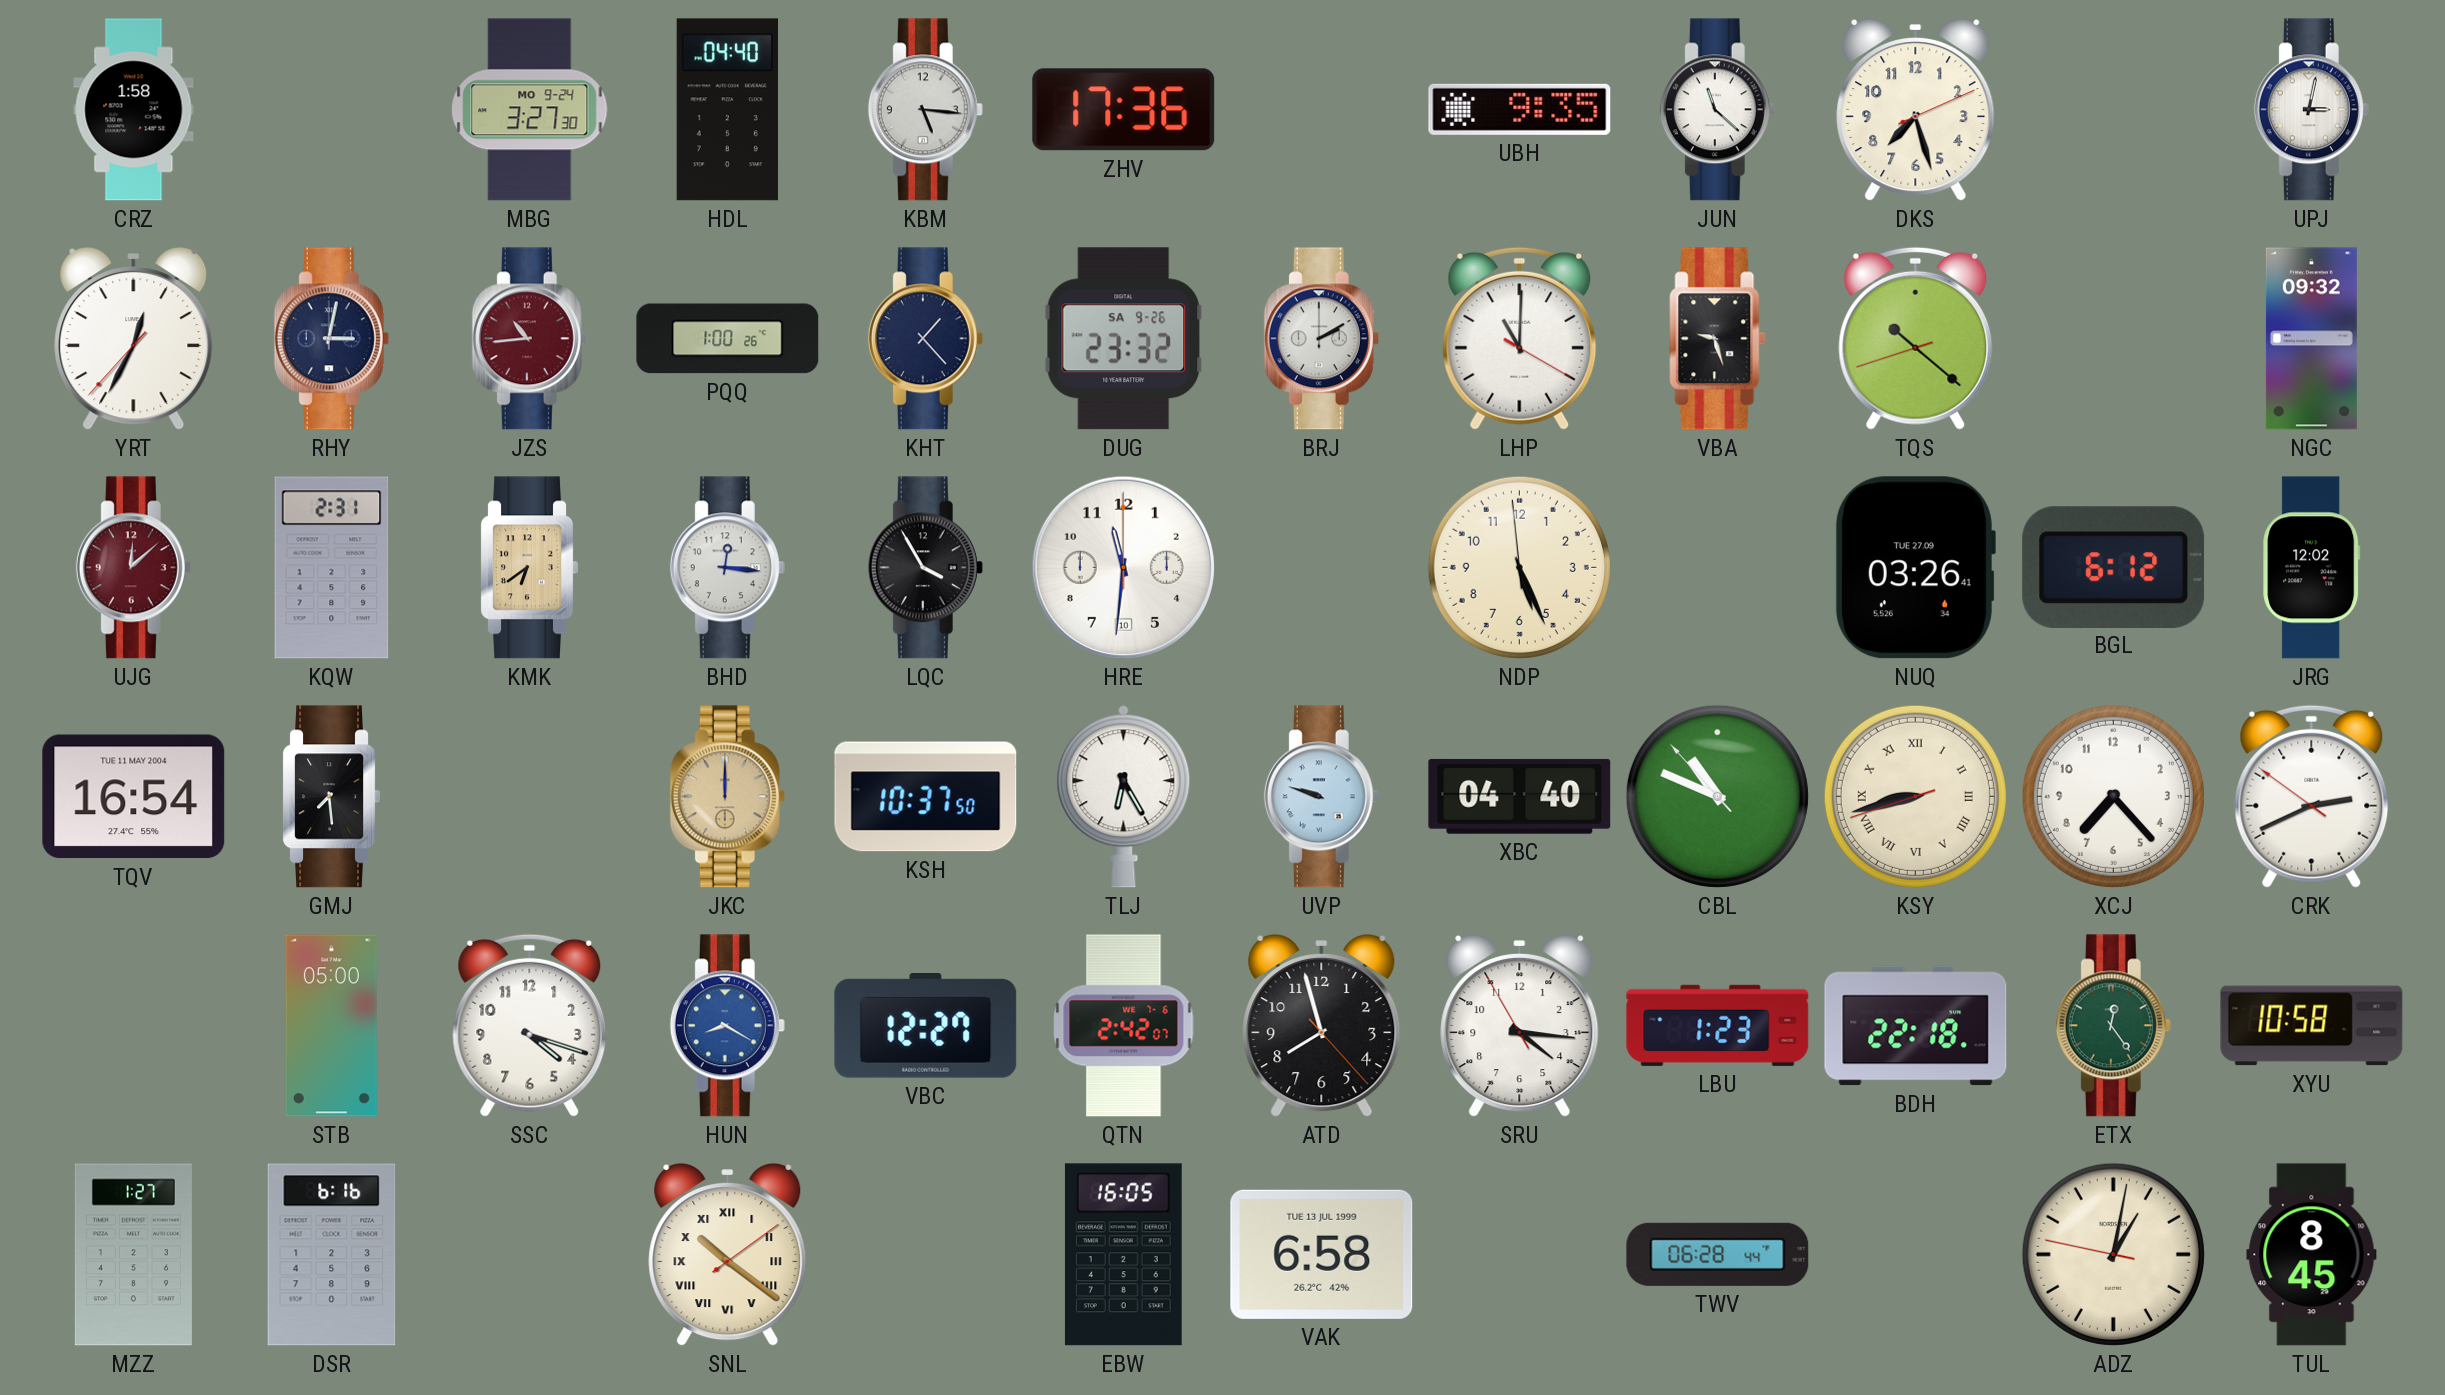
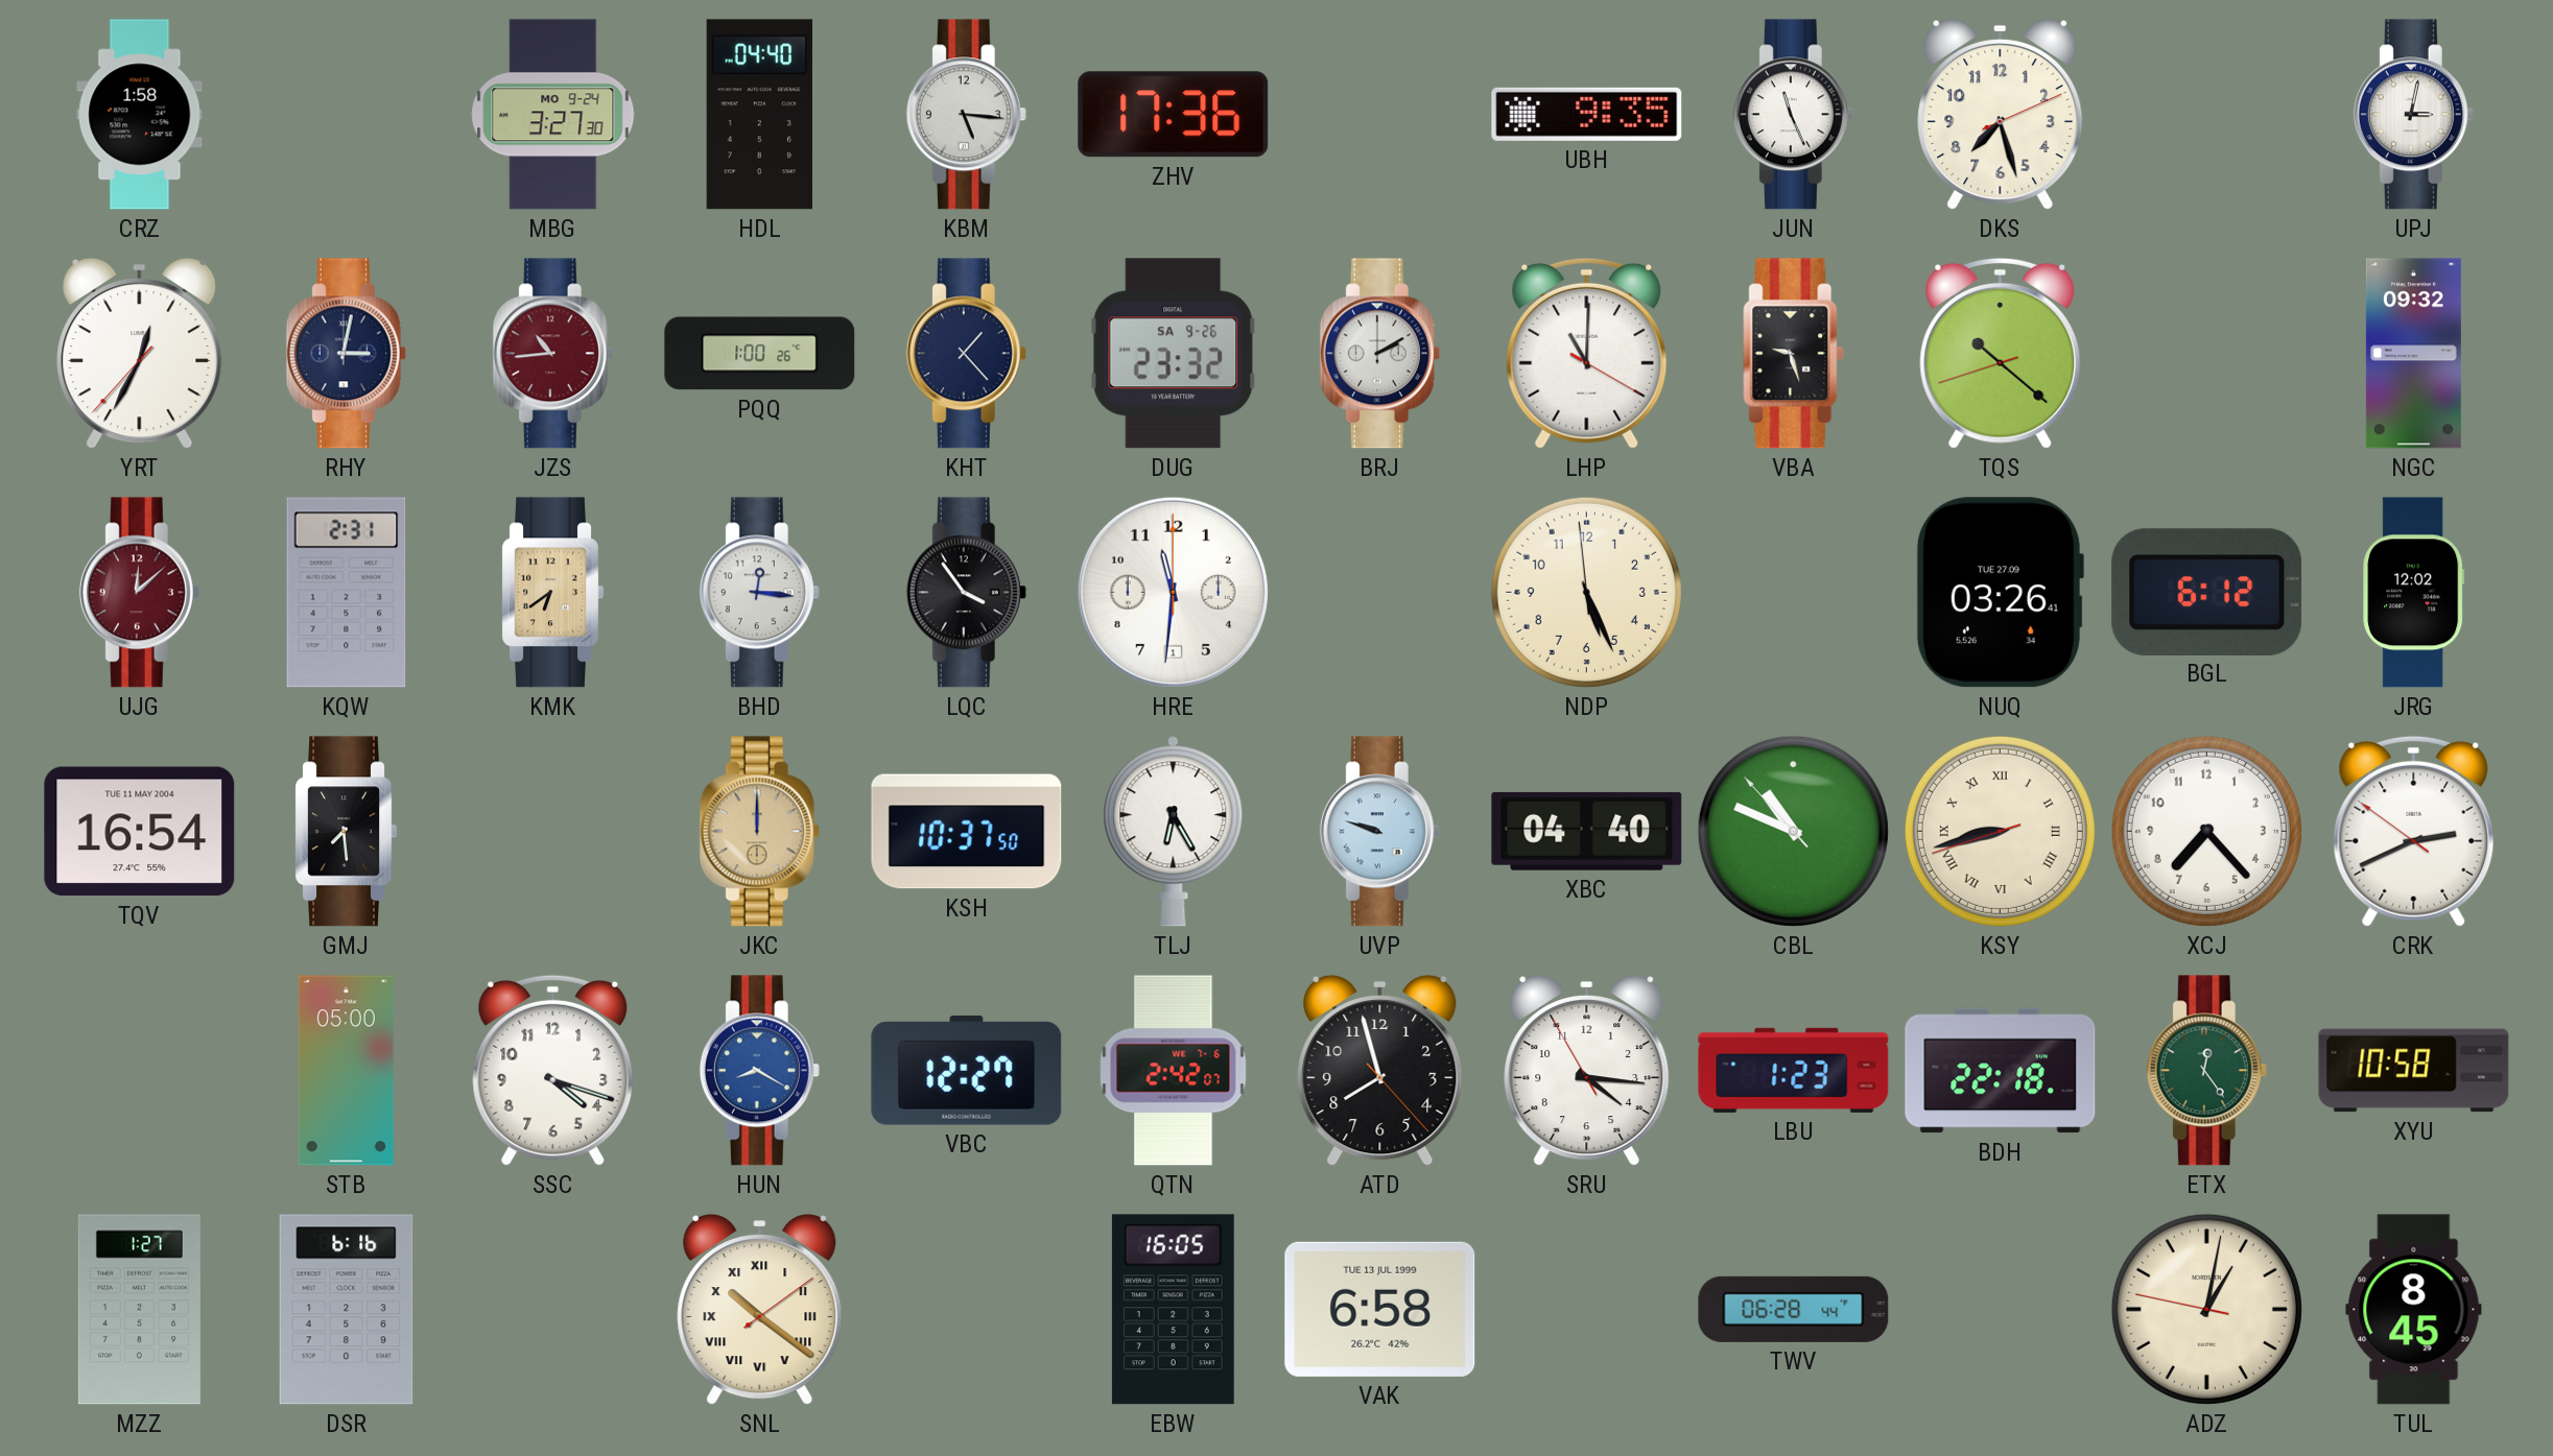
JUN: 11:22 -> 11:26
LQC: 3:55 -> 3:54
HRE date: 10 -> 1
